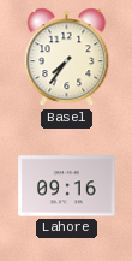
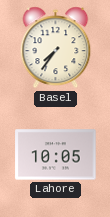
Lahore: 09:16 -> 10:05
